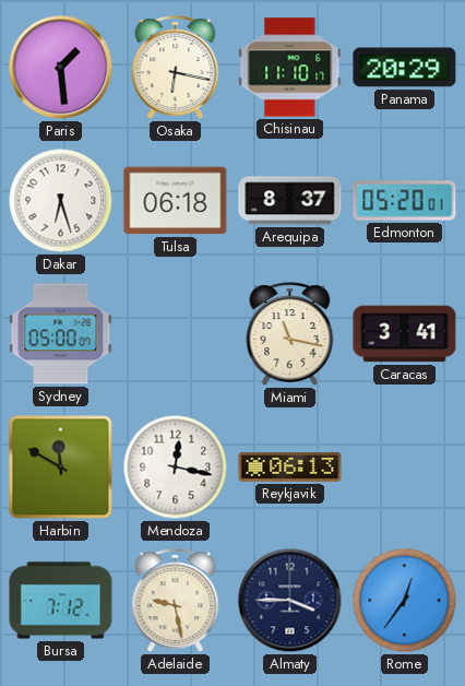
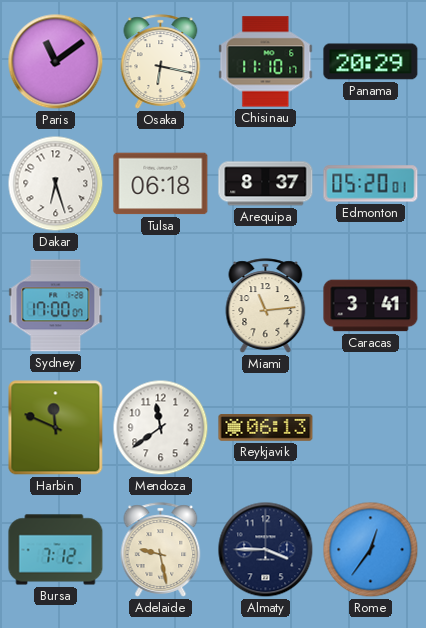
Paris: 1:29 -> 11:09
Sydney: 05:00 -> 17:00
Miami: 11:17 -> 11:14
Harbin: 11:50 -> 11:49
Mendoza: 12:17 -> 11:39
